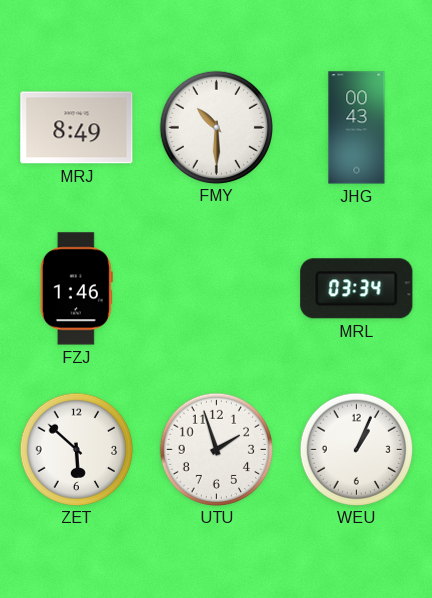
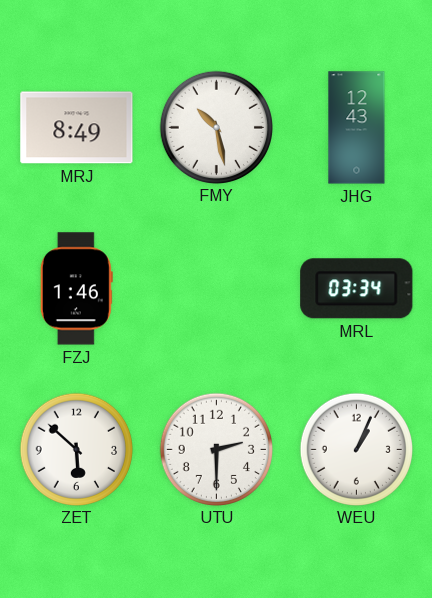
FMY: 10:30 -> 10:28
JHG: 00:43 -> 12:43
UTU: 1:57 -> 2:30
